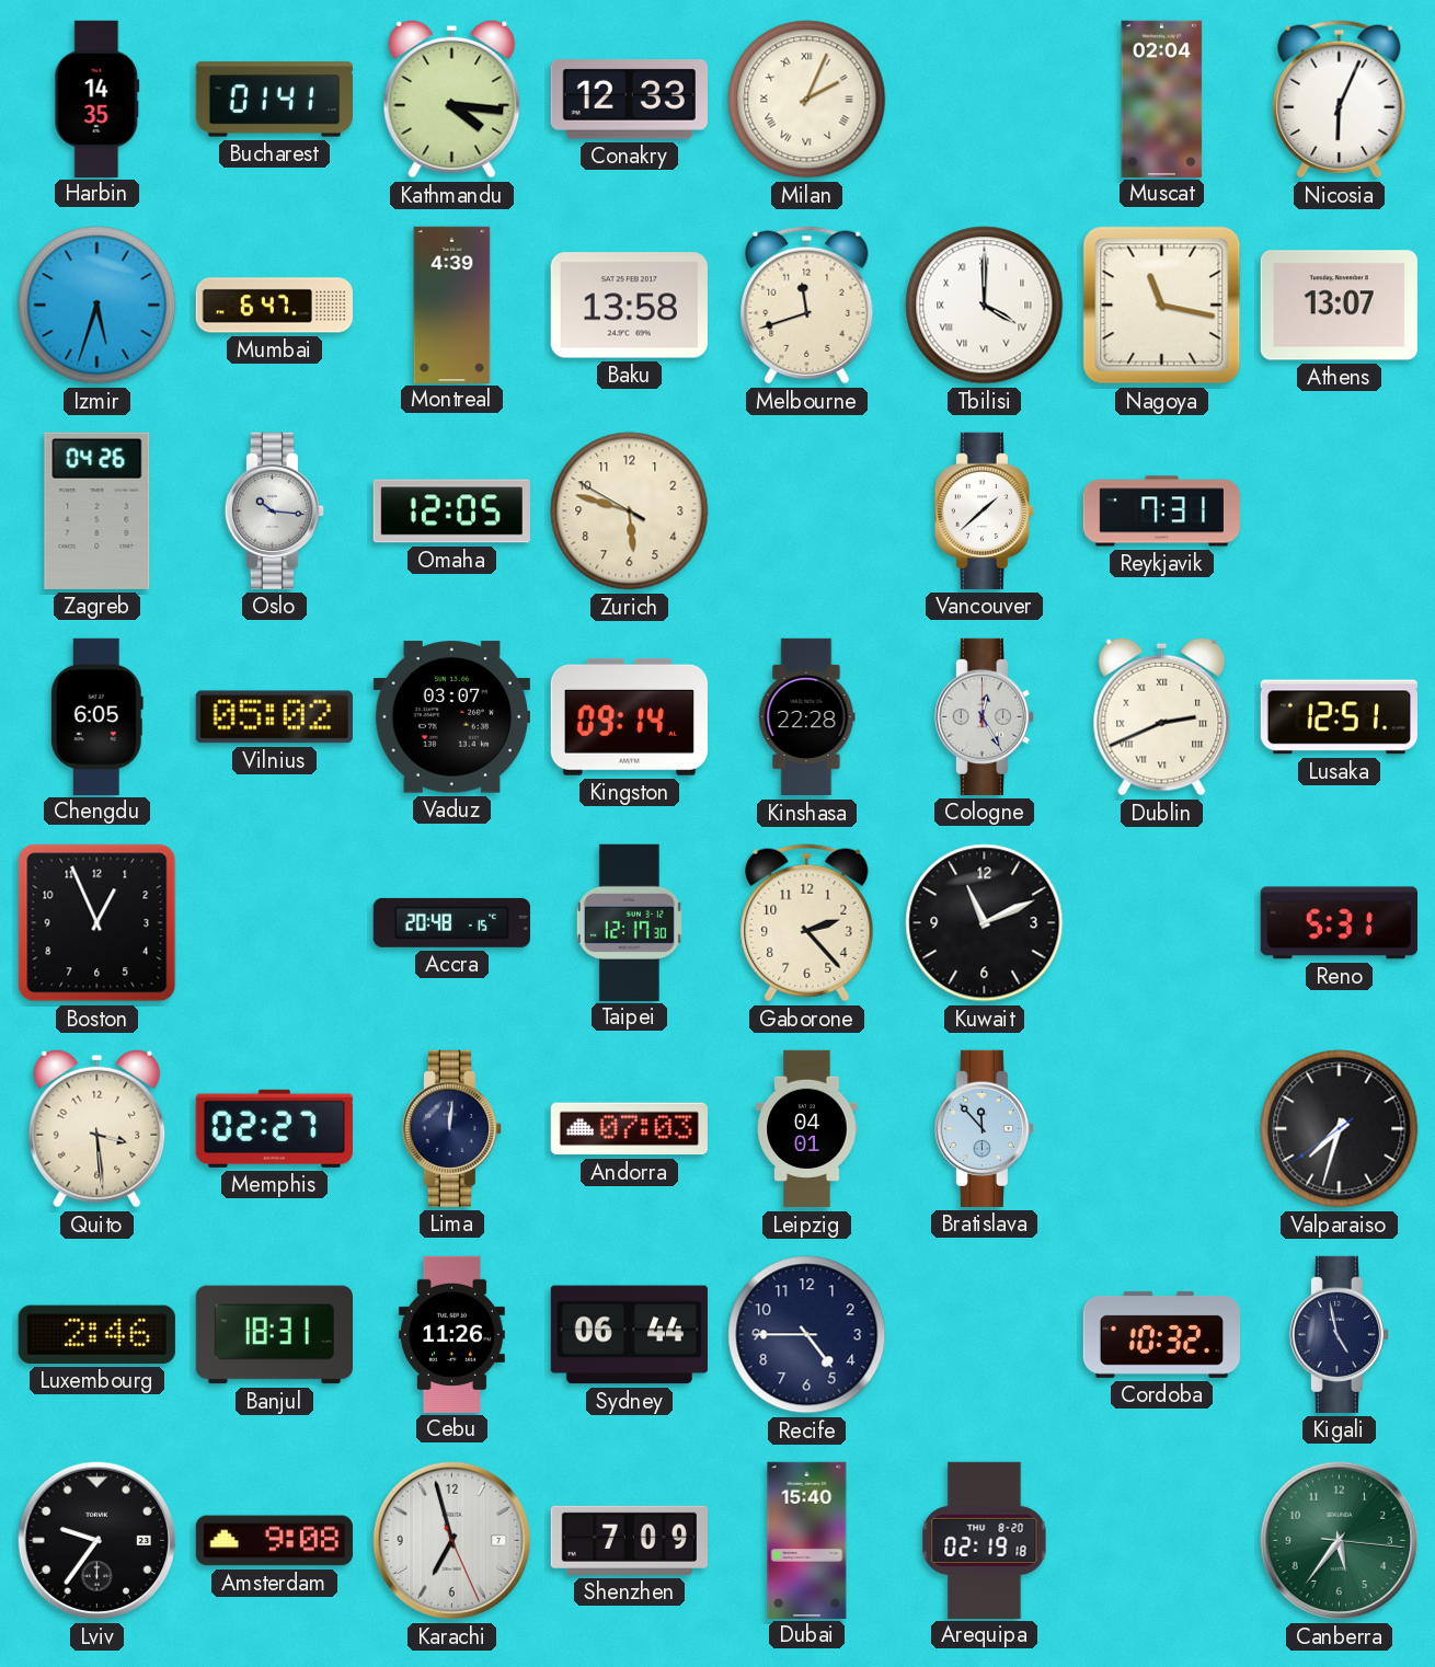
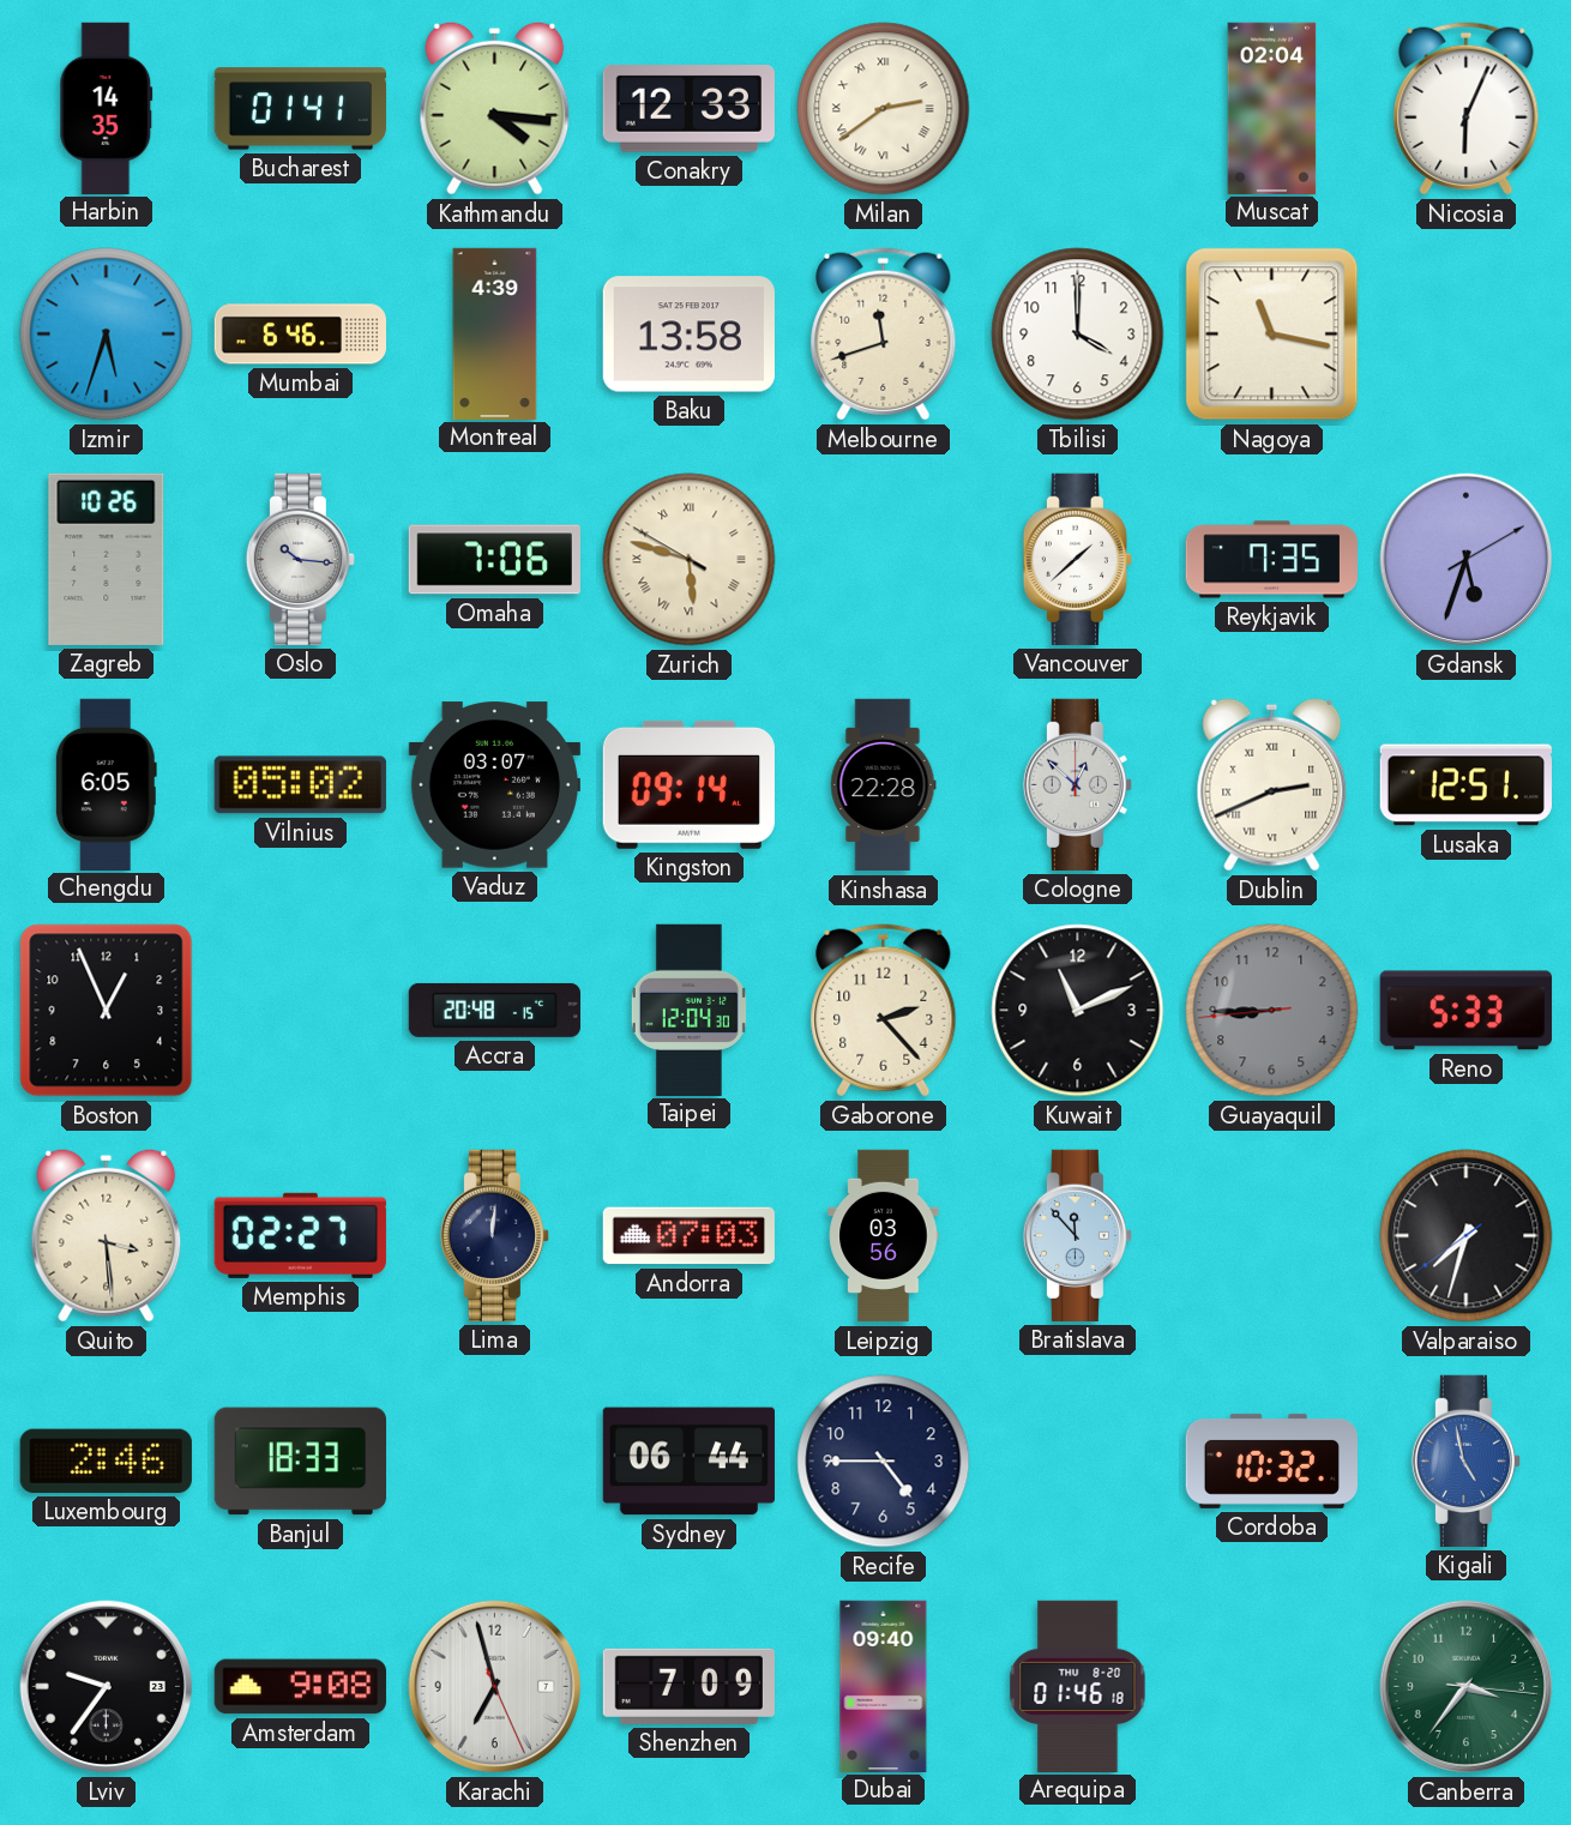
Milan: 2:04 -> 2:39
Mumbai: 6:47 -> 6:46
Tbilisi numerals: Roman -> Arabic
Athens: 13:07 -> none
Zagreb: 04:26 -> 10:26
Omaha: 12:05 -> 7:06
Zurich numerals: Arabic -> Roman
Reykjavik: 7:31 -> 7:35
Gdansk: none -> 5:33
Cologne: 12:25 -> 12:52
Taipei: 12:17 -> 12:04
Guayaquil: none -> 8:44
Reno: 5:31 -> 5:33
Leipzig: 04:01 -> 03:56
Banjul: 18:31 -> 18:33
Cebu: 11:26 -> none
Kigali dial: navy -> blue
Dubai: 15:40 -> 09:40
Arequipa: 02:19 -> 01:46
Canberra: 5:36 -> 3:36
